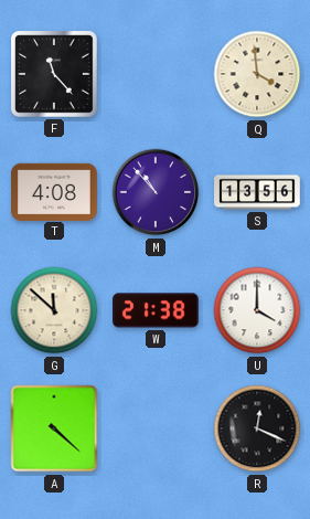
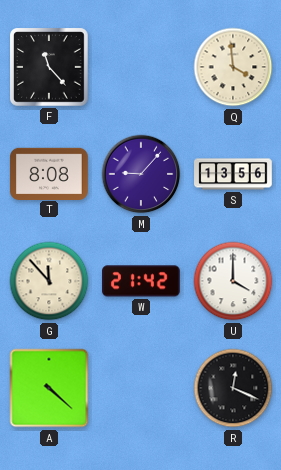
T: 4:08 -> 8:08
M: 10:53 -> 9:07
G: 11:52 -> 11:53
W: 21:38 -> 21:42
